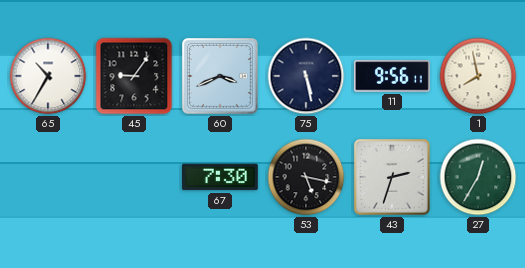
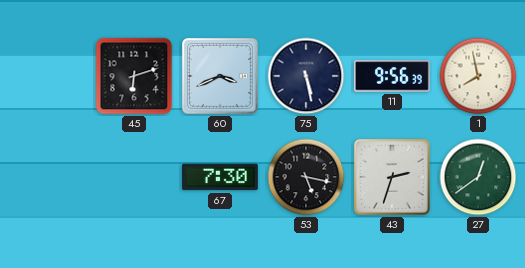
65: 10:35 -> none
45: 9:06 -> 6:12
11: 9:56:11 -> 9:56:39
27: 12:35 -> 12:39
